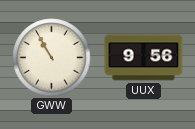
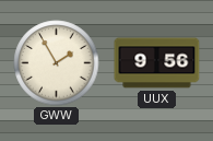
GWW: 10:55 -> 1:55
